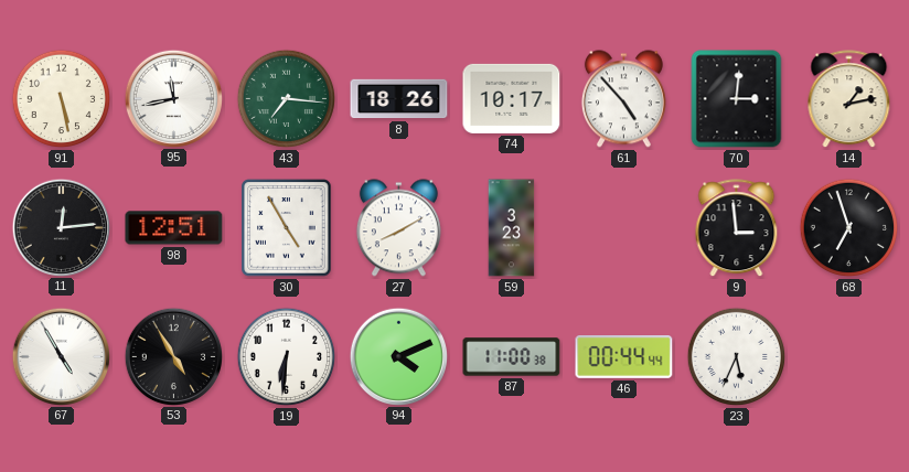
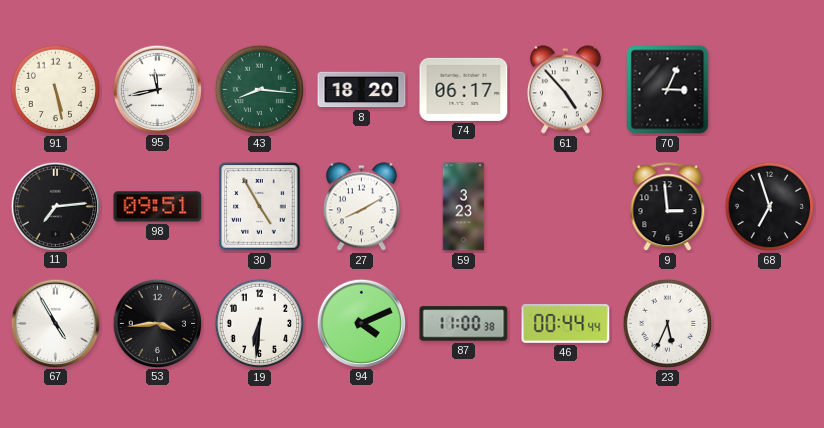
43: 7:16 -> 8:16
8: 18:26 -> 18:20
74: 10:17 -> 06:17
70: 3:01 -> 3:04
14: 1:13 -> none
11: 12:14 -> 7:14
98: 12:51 -> 09:51
53: 4:55 -> 3:44
